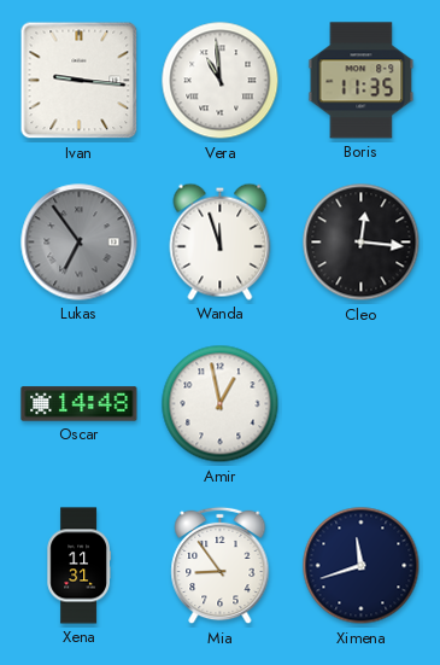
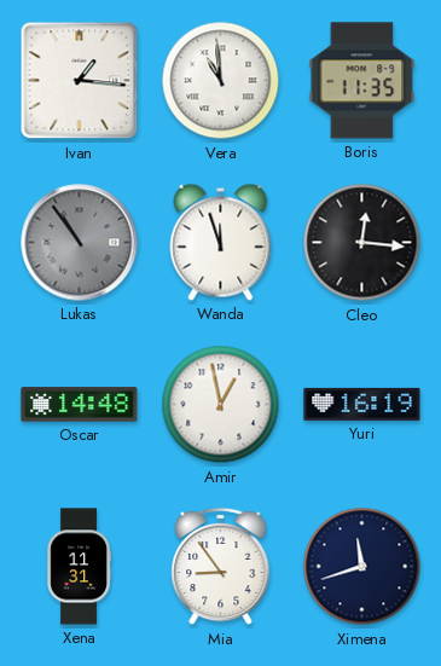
Ivan: 9:16 -> 1:16
Lukas: 6:54 -> 10:54
Yuri: none -> 16:19
